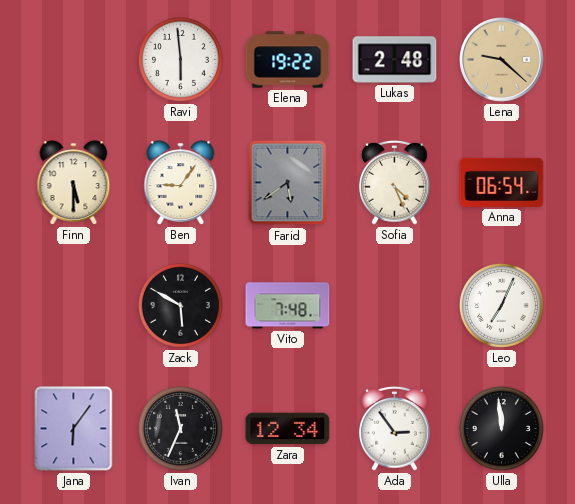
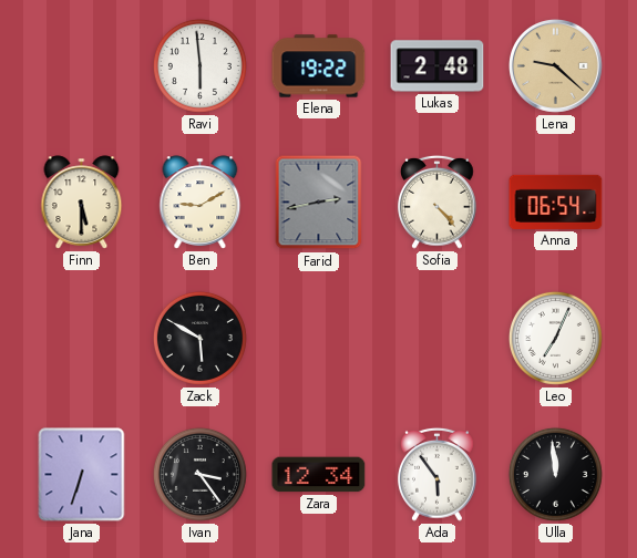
Ben: 9:06 -> 9:10
Farid: 5:39 -> 2:43
Sofia: 4:26 -> 4:23
Vito: 7:48 -> none
Jana: 6:06 -> 6:33
Ivan: 11:34 -> 3:24
Ada: 2:54 -> 5:54
